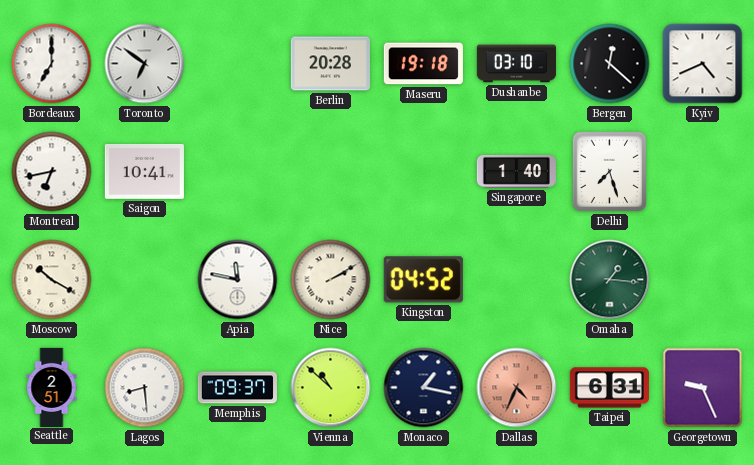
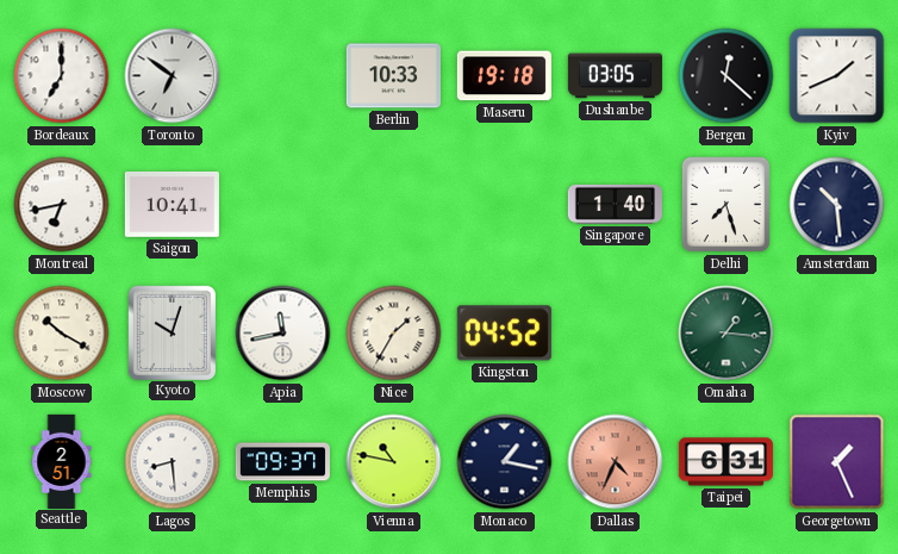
Berlin: 20:28 -> 10:33
Dushanbe: 03:10 -> 03:05
Kyiv: 4:41 -> 1:41
Amsterdam: none -> 10:29
Kyoto: none -> 10:03
Apia: 11:47 -> 11:43
Nice: 2:10 -> 1:35
Vienna: 10:52 -> 10:47
Georgetown: 9:26 -> 1:26
